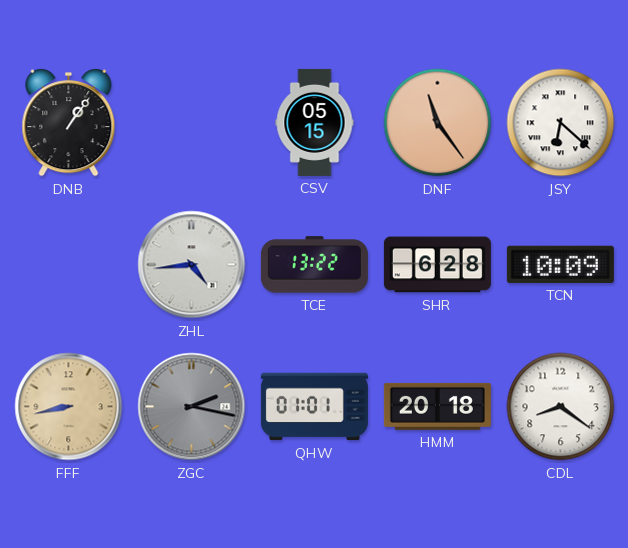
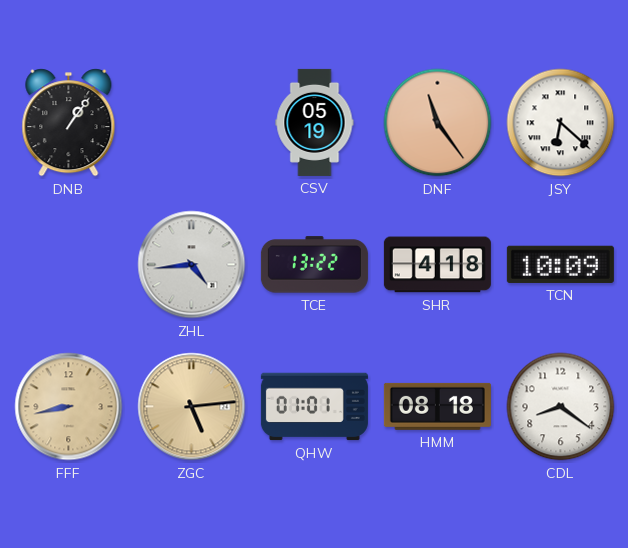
CSV: 05:15 -> 05:19
SHR: 6:28 -> 4:18
ZGC: 2:17 -> 5:14
ZGC dial: grey -> champagne
HMM: 20:18 -> 08:18
